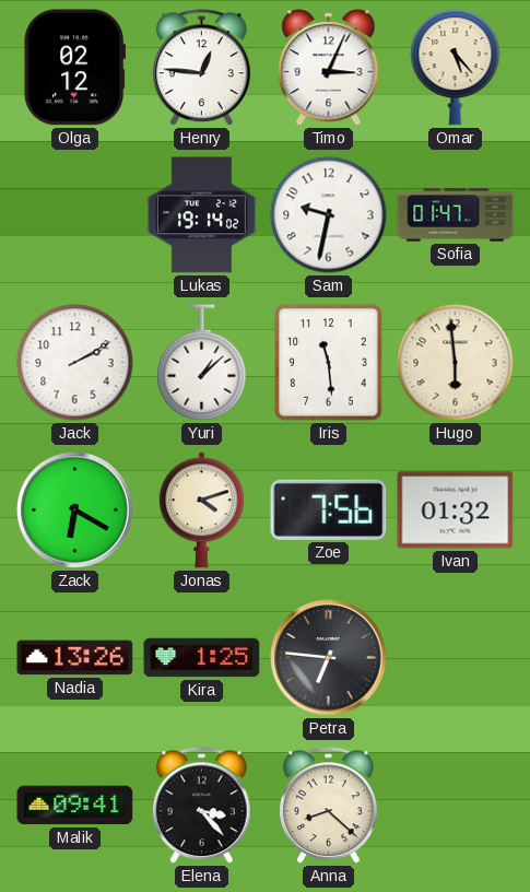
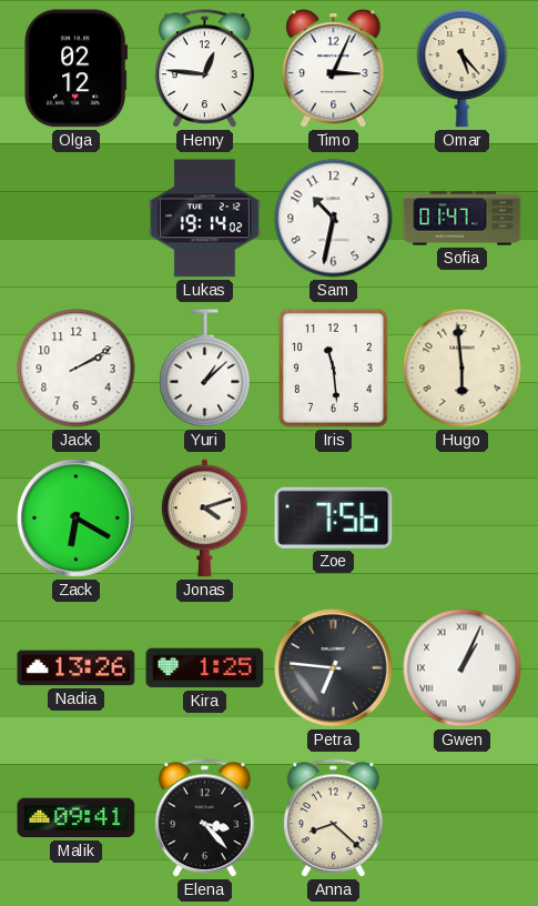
Sam: 9:32 -> 10:32
Ivan: 01:32 -> none
Gwen: none -> 1:04
